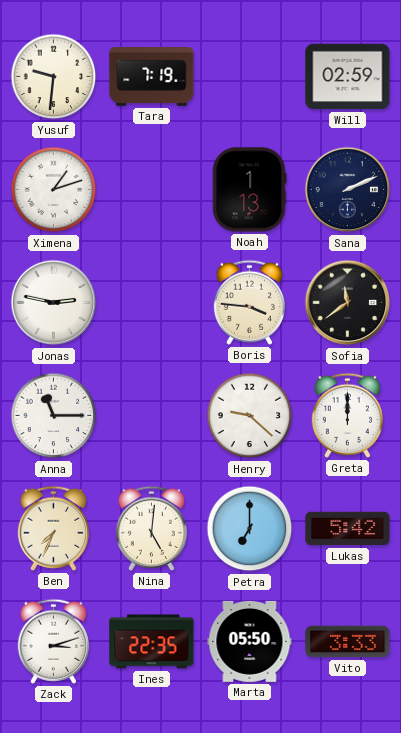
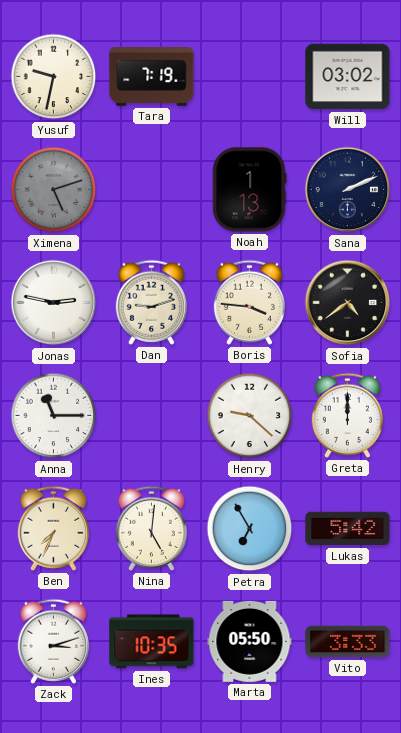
Yusuf: 9:31 -> 9:32
Will: 02:59 -> 03:02
Ximena: 1:12 -> 5:12
Ximena dial: white -> grey
Dan: none -> 9:12
Sofia: 11:39 -> 4:39
Petra: 7:00 -> 6:55
Ines: 22:35 -> 10:35
